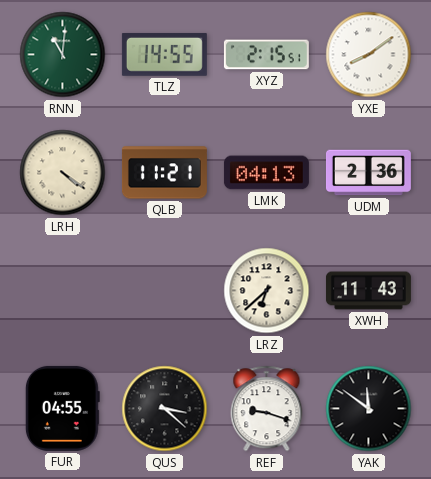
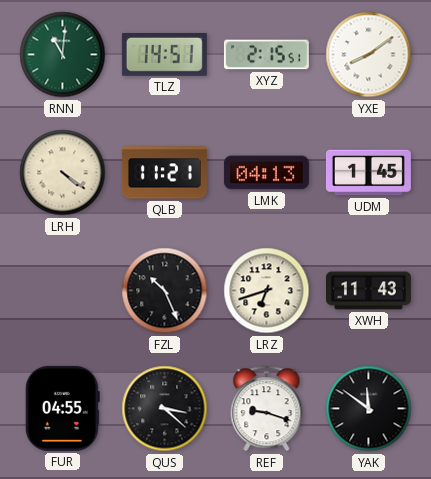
TLZ: 14:55 -> 14:51
UDM: 2:36 -> 1:45
FZL: none -> 10:26
LRZ: 6:38 -> 6:42
